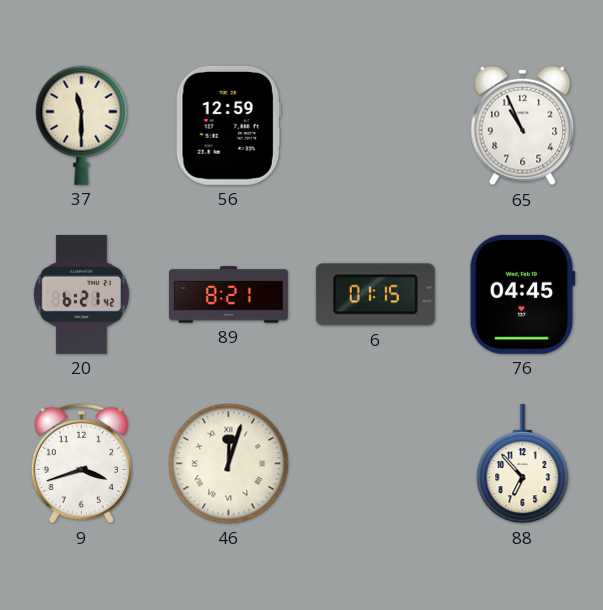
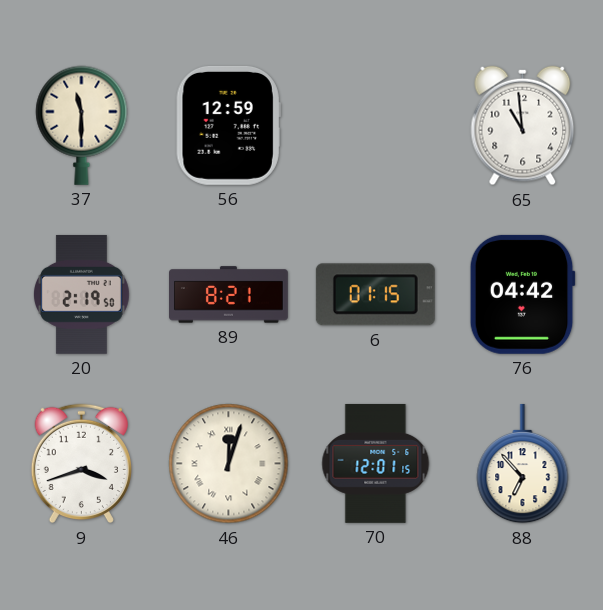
65: 10:56 -> 10:59
20: 6:21 -> 2:19
76: 04:45 -> 04:42
70: none -> 12:01
